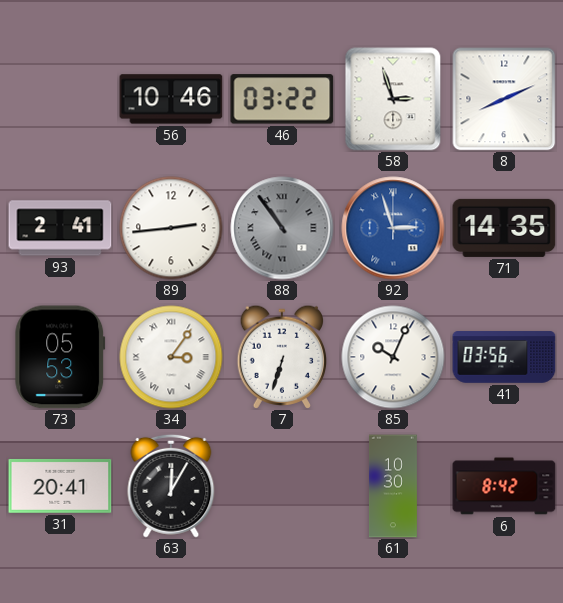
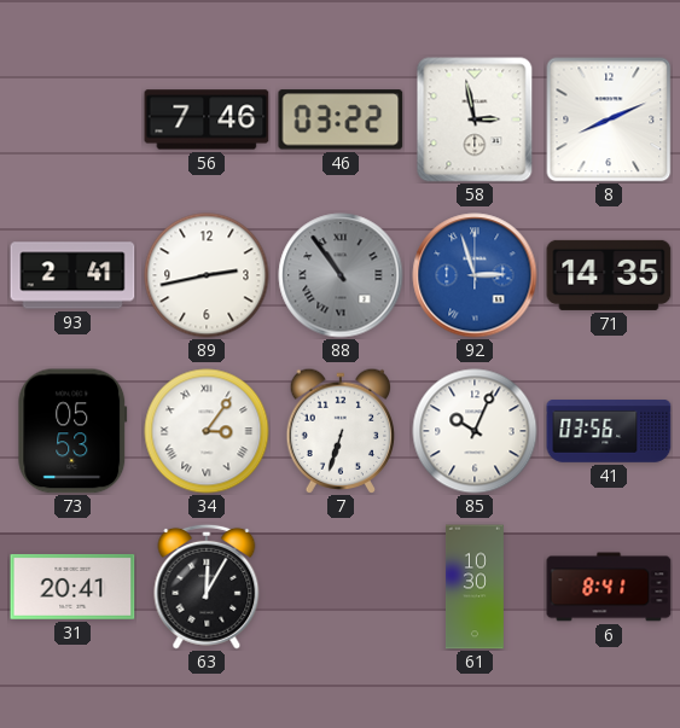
56: 10:46 -> 7:46
58: 2:57 -> 2:58
89: 2:44 -> 2:43
6: 8:42 -> 8:41
